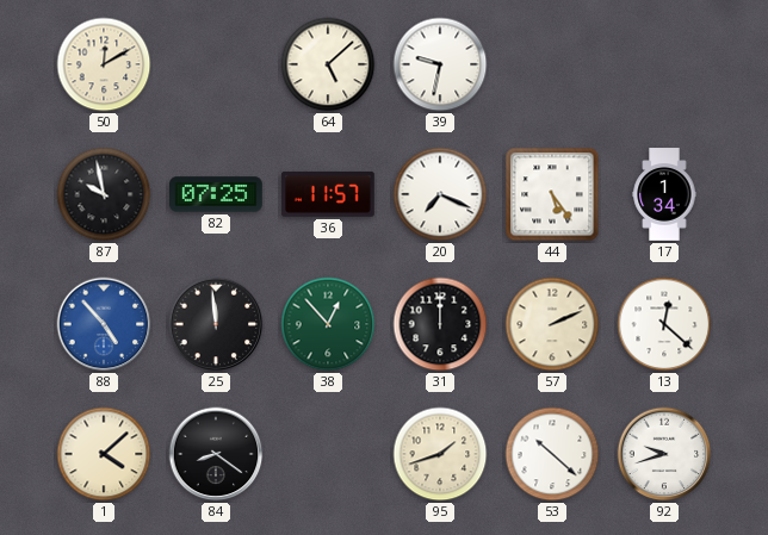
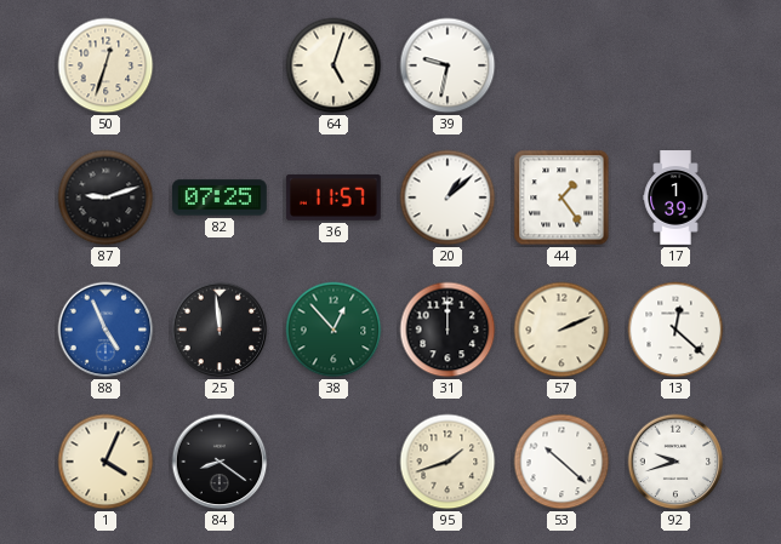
50: 12:10 -> 12:33
64: 5:08 -> 5:03
87: 9:58 -> 9:12
20: 7:19 -> 1:08
44: 5:24 -> 1:24
17: 1:34 -> 1:39
88: 4:53 -> 4:56
1: 4:08 -> 4:04
